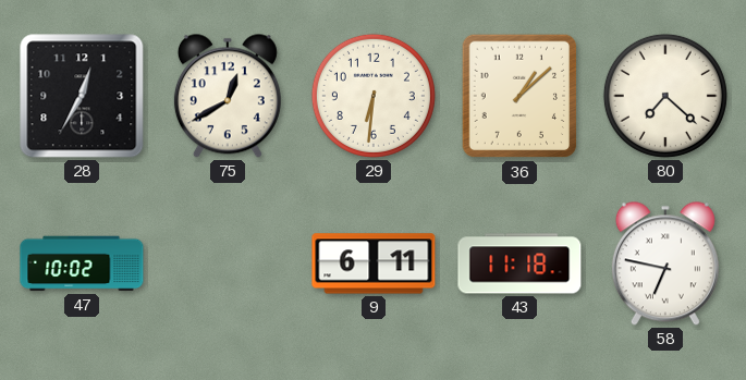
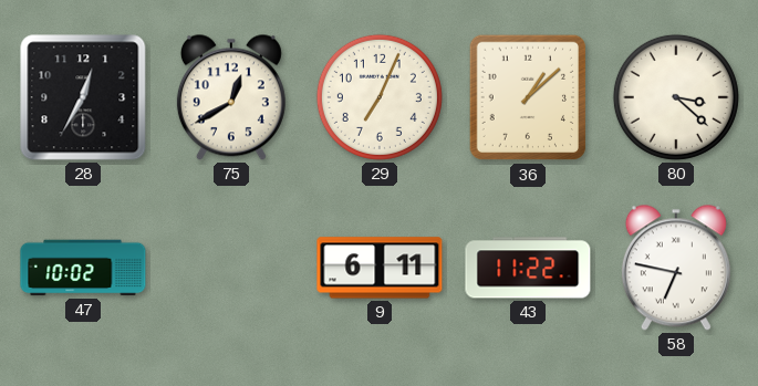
29: 6:31 -> 7:04
80: 7:22 -> 3:22
43: 11:18 -> 11:22
